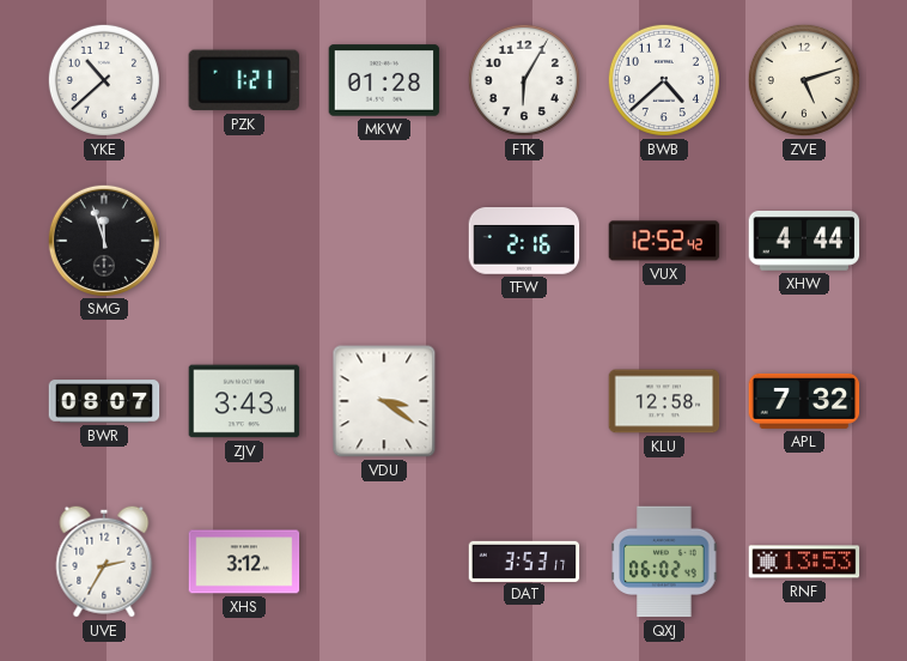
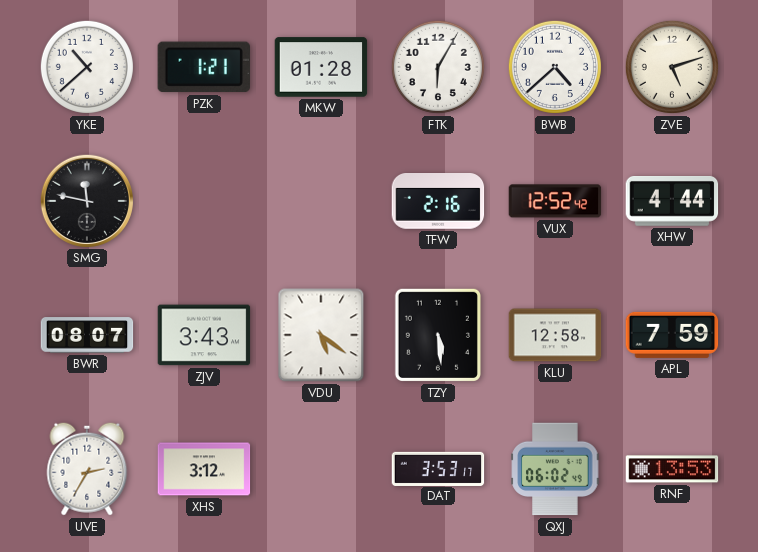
SMG: 11:57 -> 11:47
VDU: 3:21 -> 5:21
TZY: none -> 5:29
APL: 7:32 -> 7:59
